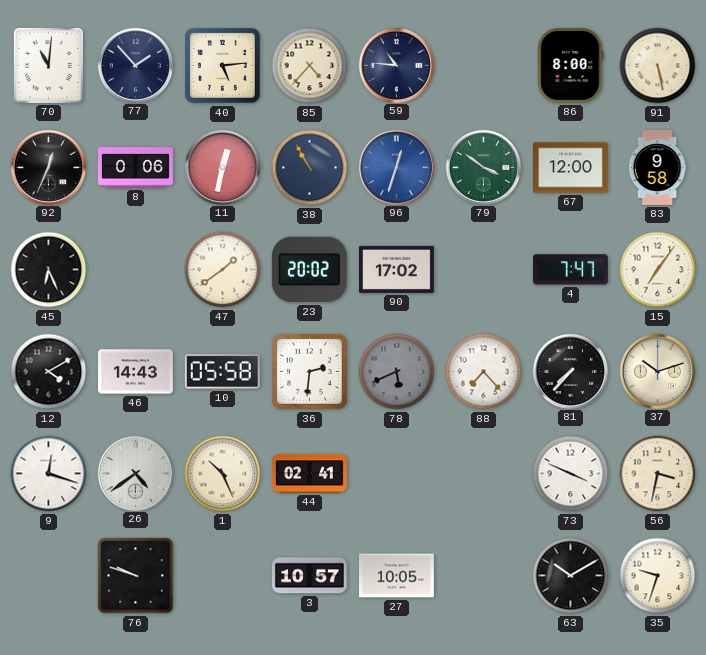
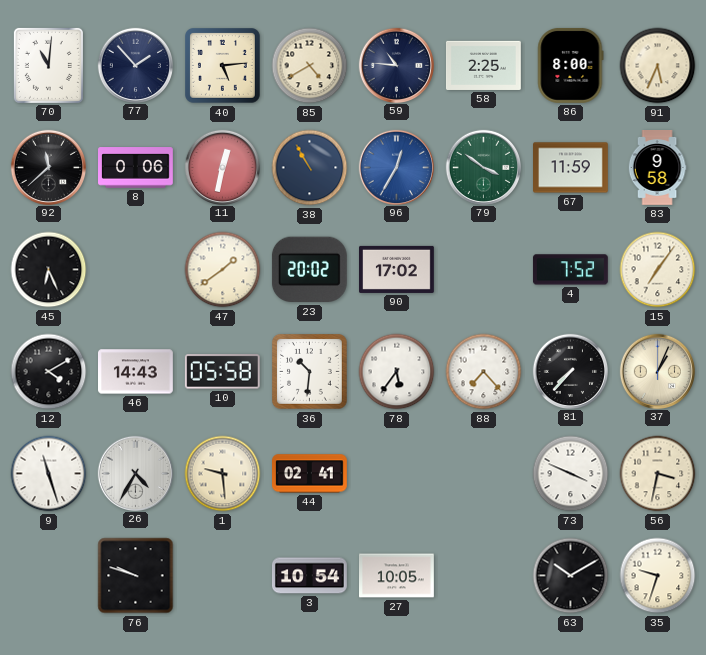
85: 4:37 -> 4:40
58: none -> 2:25
91: 5:28 -> 5:34
92: 12:34 -> 11:38
96: 12:33 -> 12:35
67: 12:00 -> 11:59
4: 7:47 -> 7:52
36: 2:31 -> 10:31
78: 5:41 -> 5:36
78 dial: grey -> white
37: 10:12 -> 1:04
9: 12:18 -> 11:27
26: 4:39 -> 4:35
1: 10:26 -> 9:29
3: 10:57 -> 10:54
